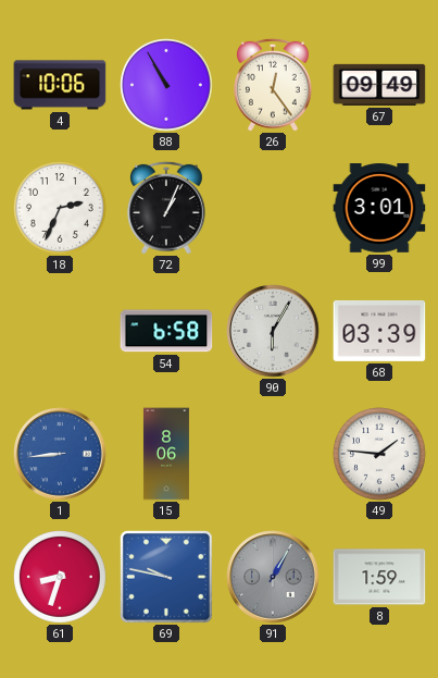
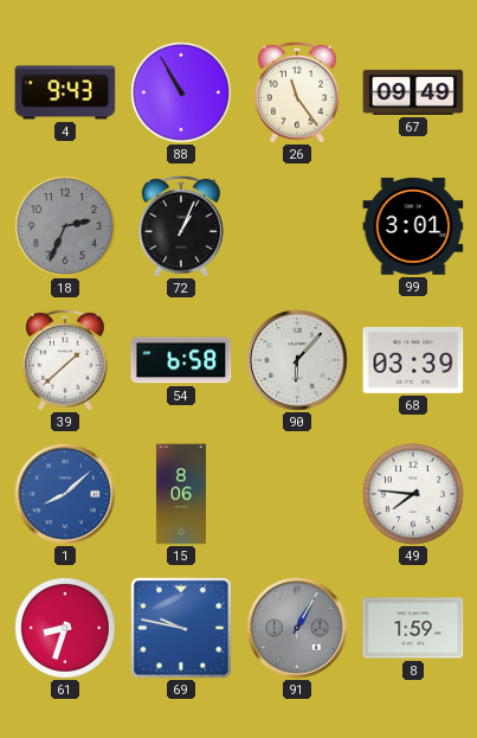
4: 10:06 -> 9:43
26: 12:24 -> 11:24
18 dial: white -> grey
39: none -> 1:38
90: 6:05 -> 6:07
1: 8:44 -> 8:08
49: 1:46 -> 7:46
